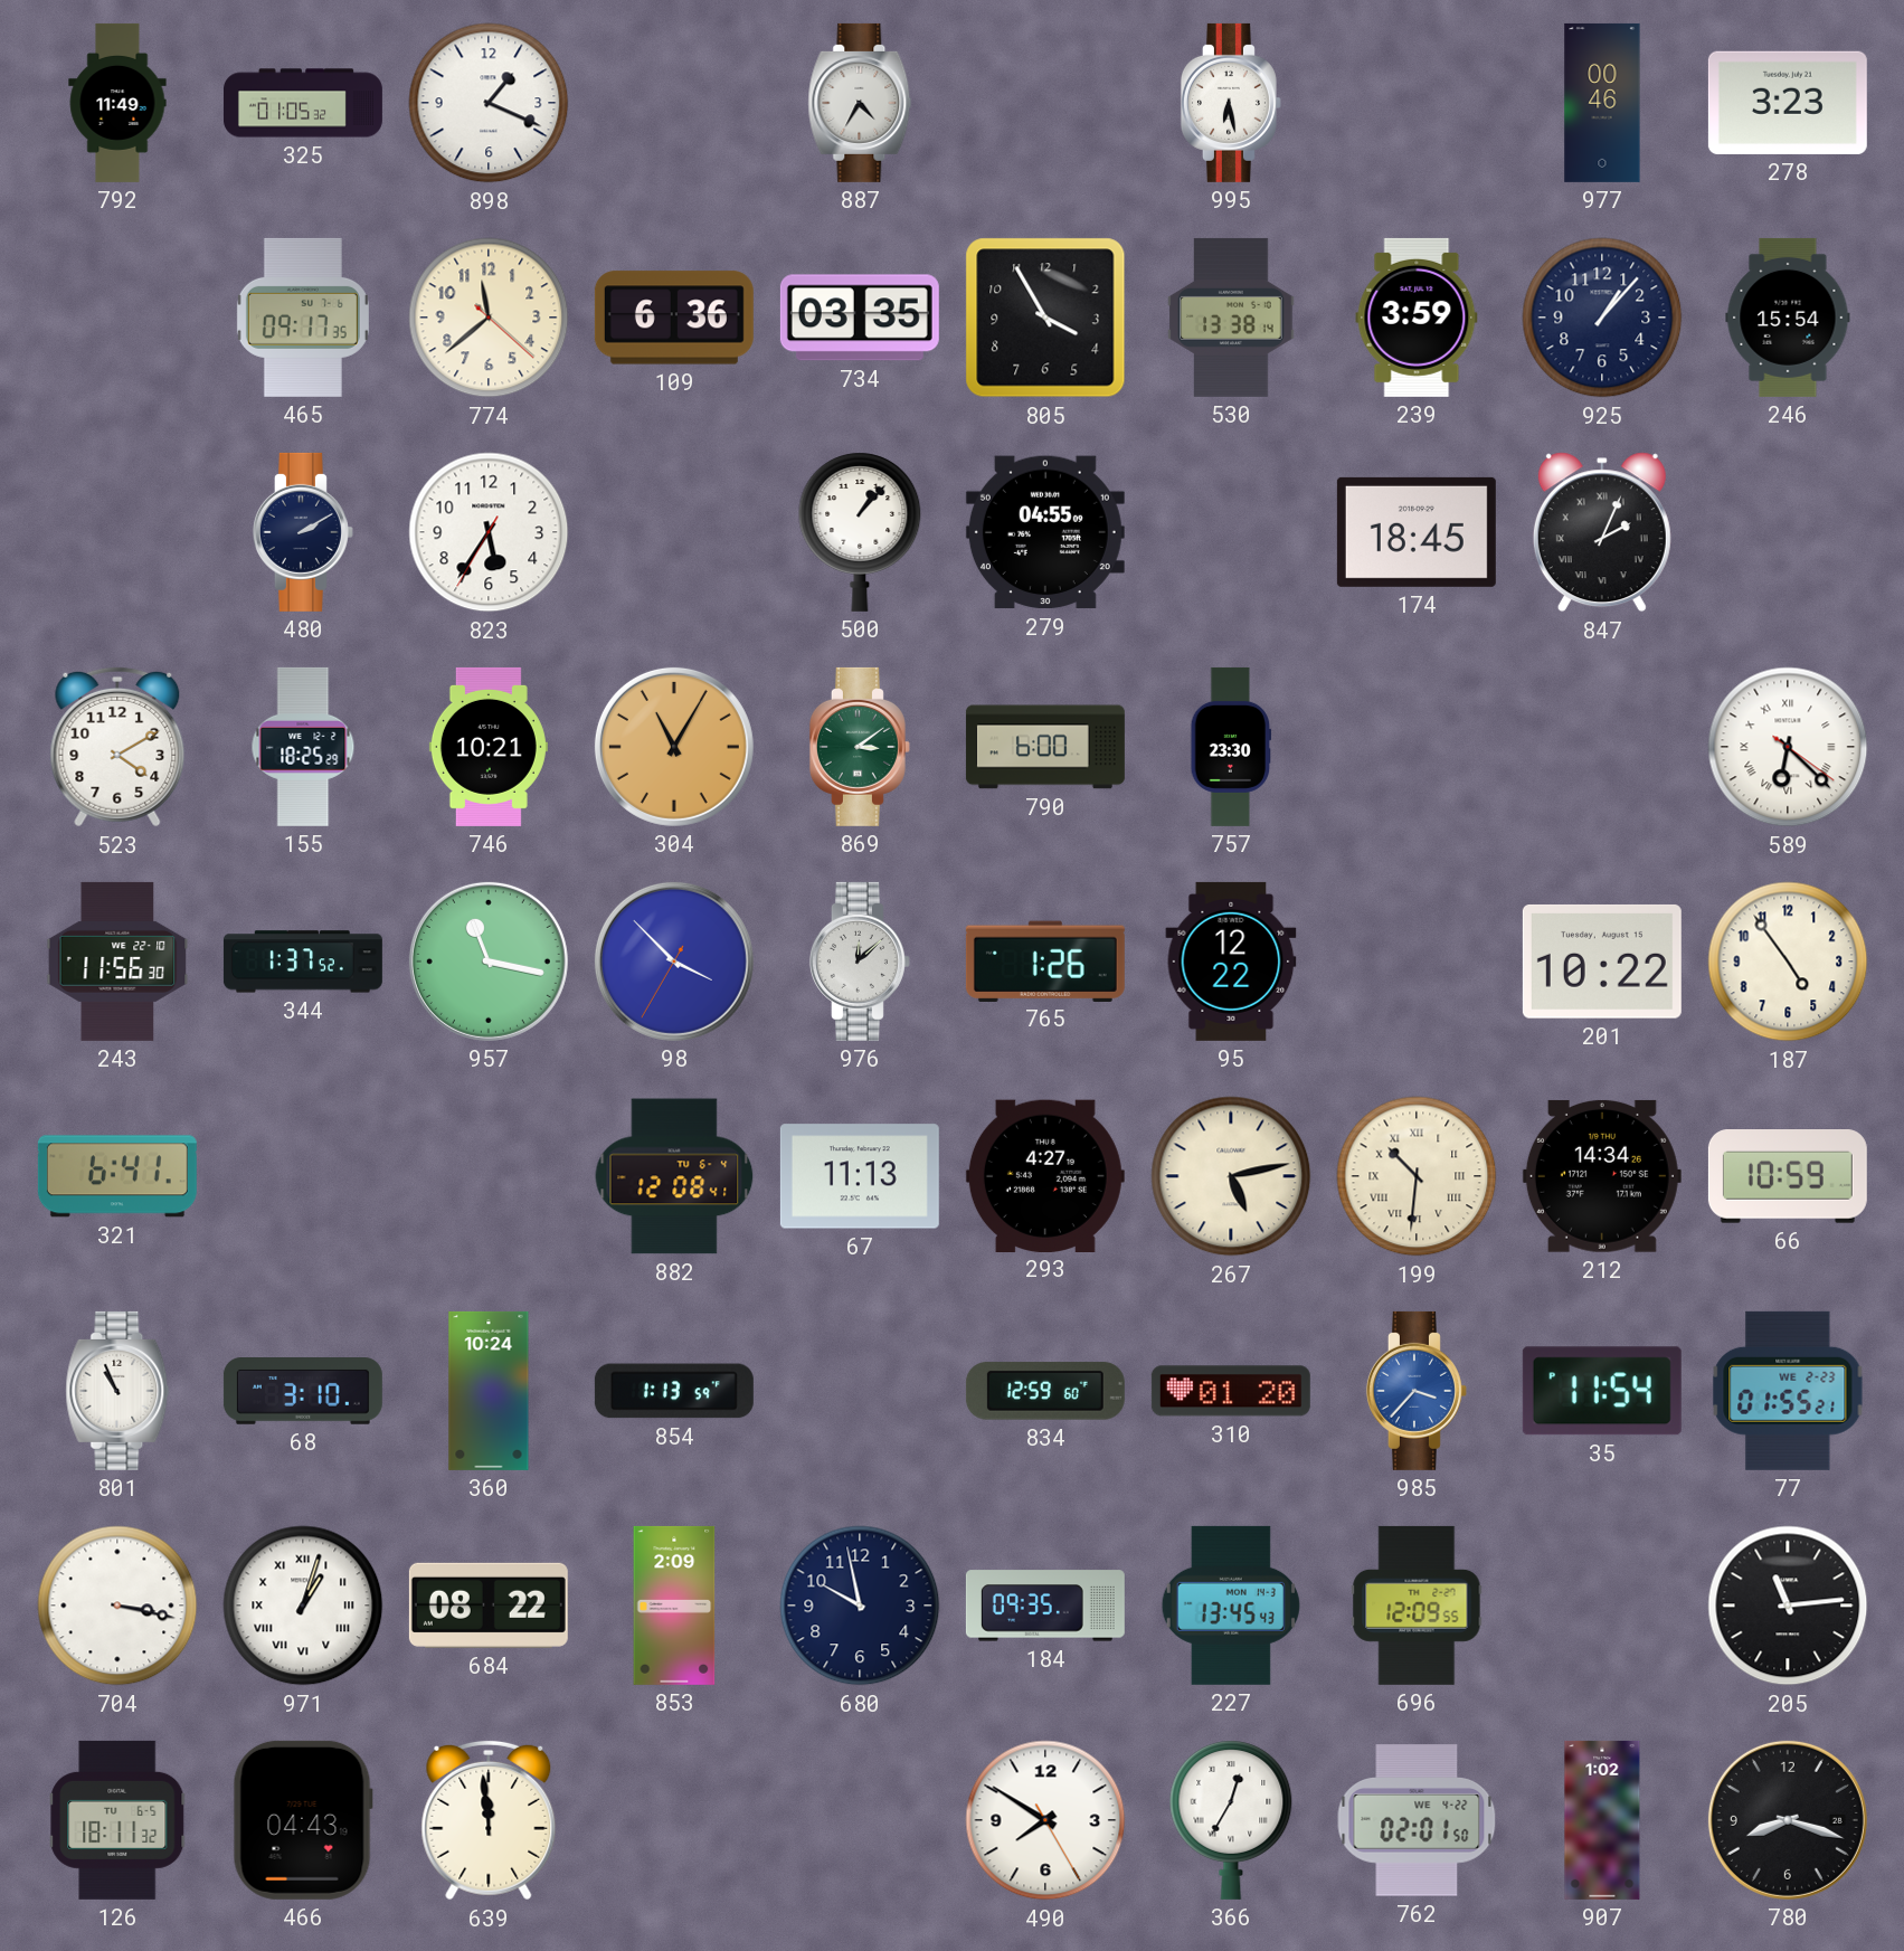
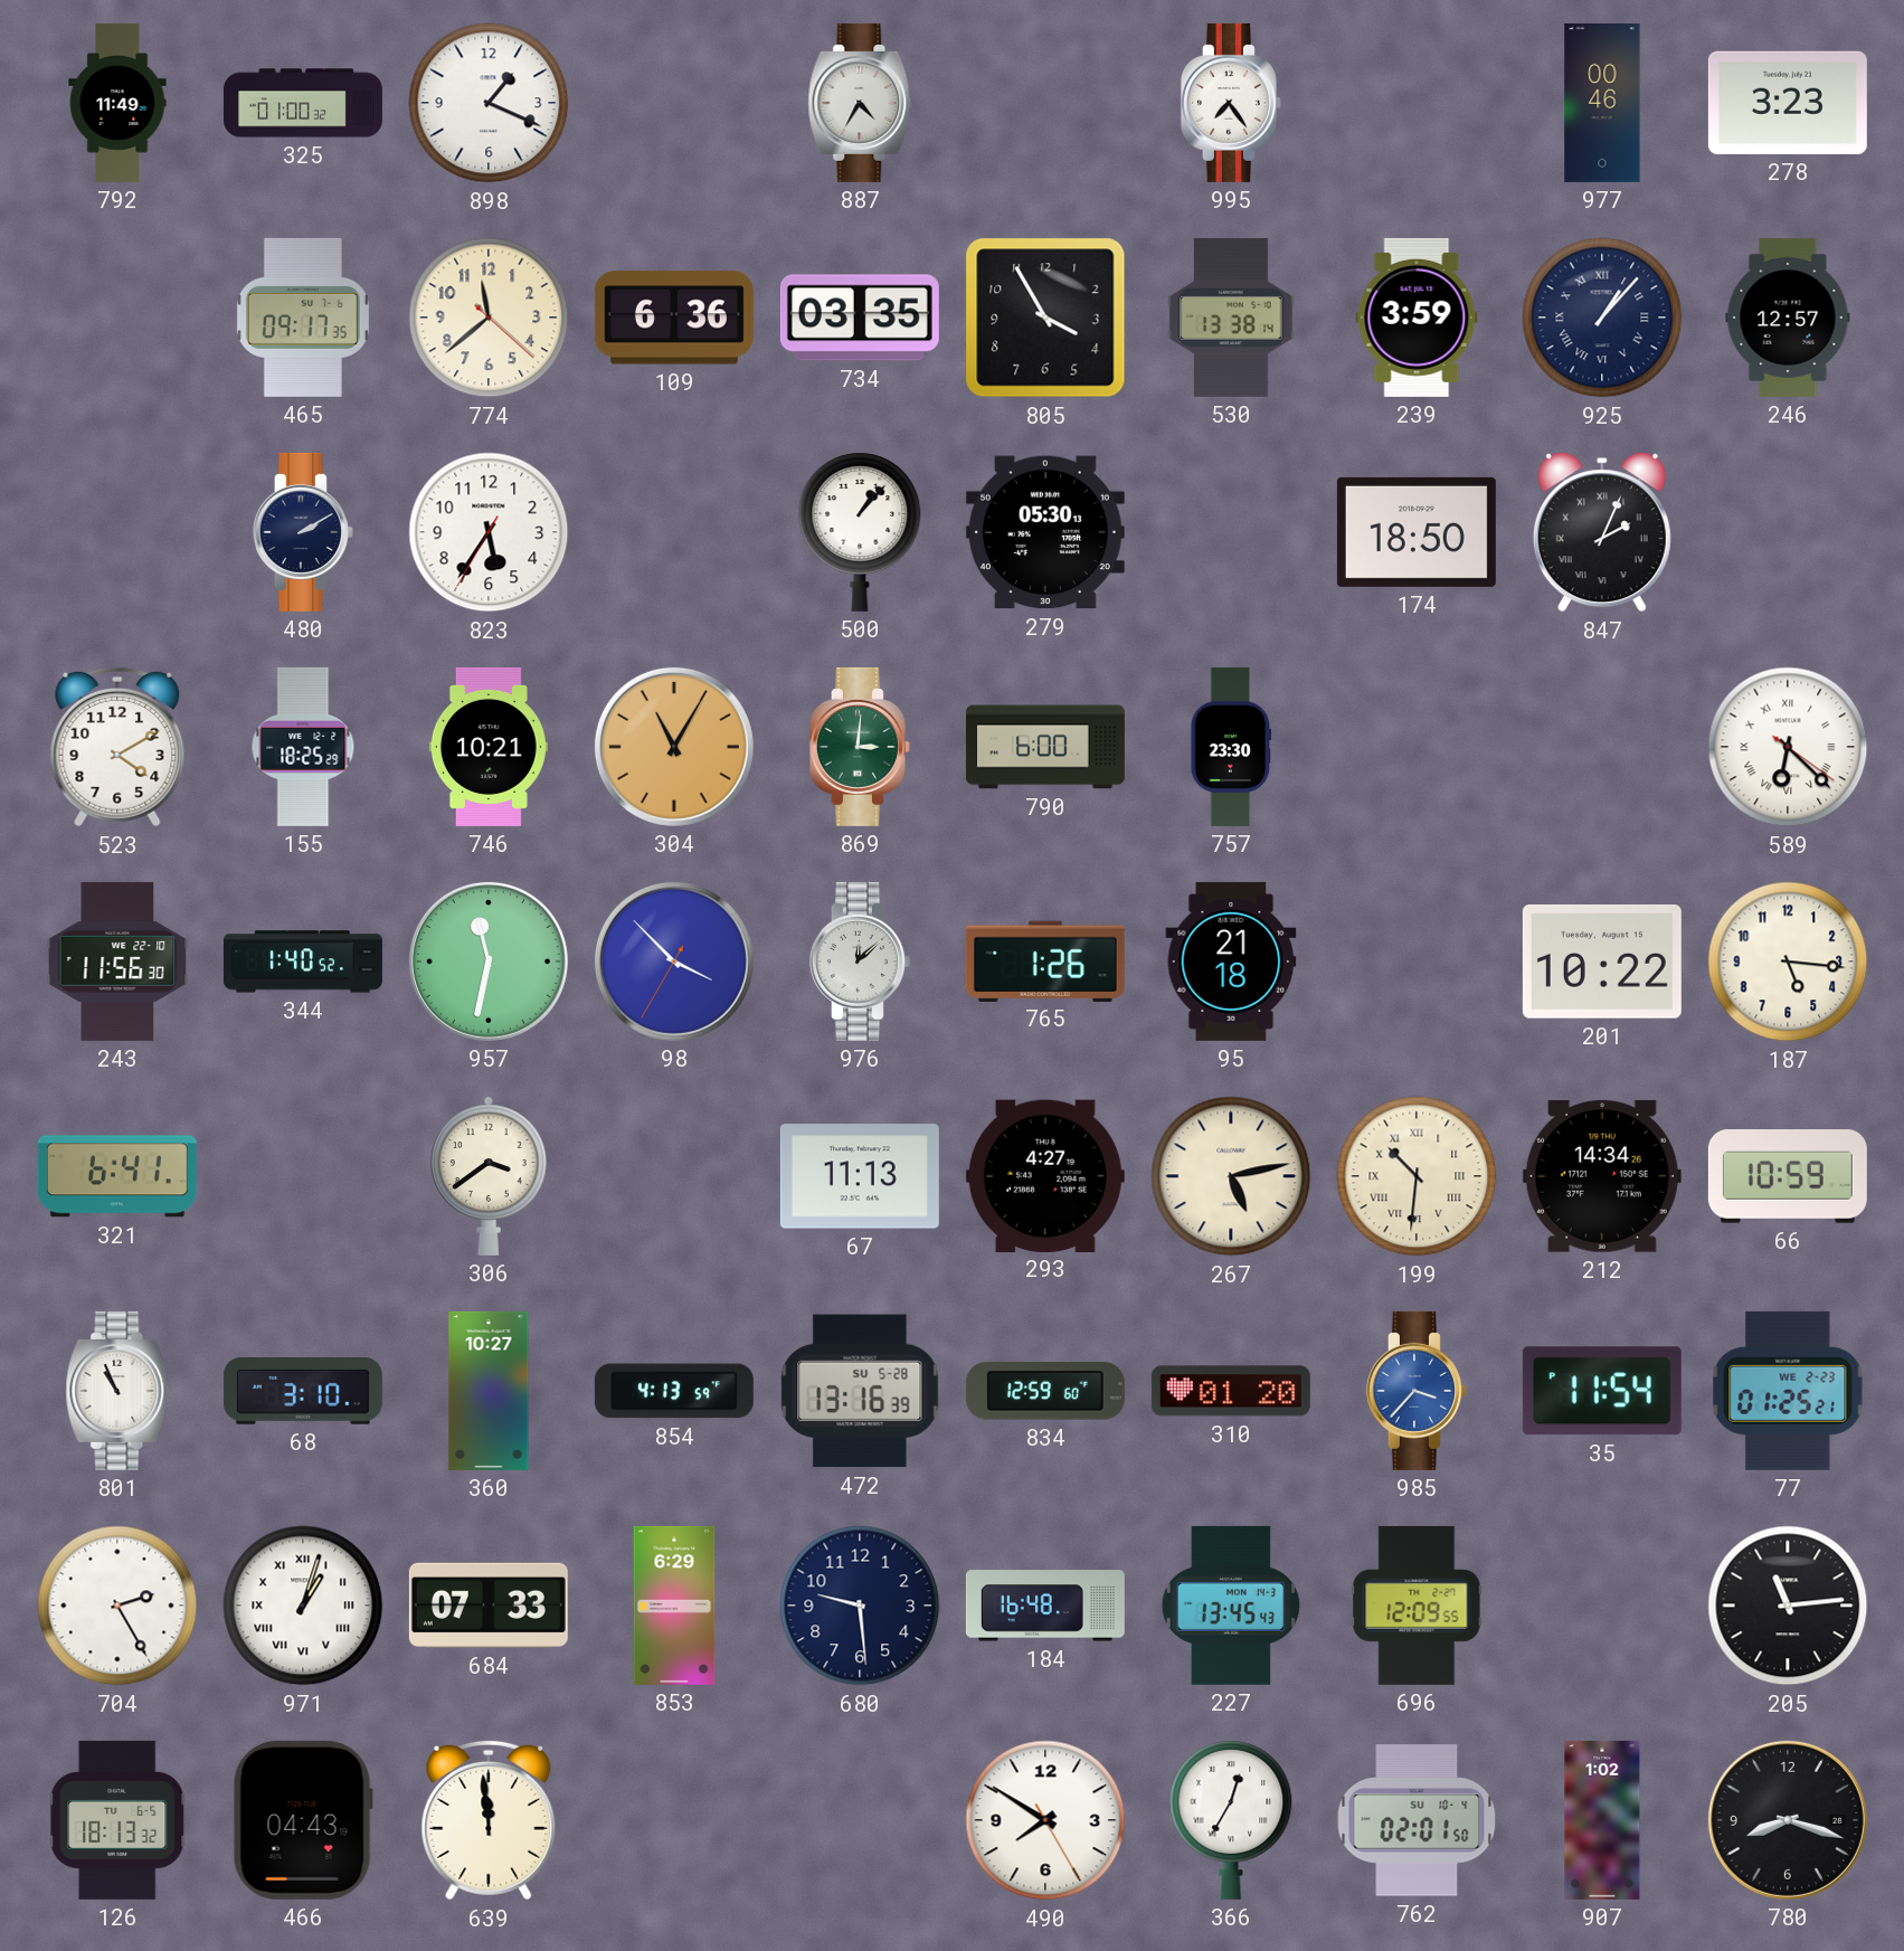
325: 01:05 -> 01:00
995: 6:28 -> 7:24
925 numerals: Arabic -> Roman
246: 15:54 -> 12:57
279: 04:55 -> 05:30
174: 18:45 -> 18:50
869: 3:09 -> 3:01
344: 1:37 -> 1:40
957: 11:17 -> 11:32
95: 12:22 -> 21:18
187: 4:54 -> 5:16
306: none -> 3:39
882: 12:08 -> none
360: 10:24 -> 10:27
854: 1:13 -> 4:13
472: none -> 13:16
77: 01:55 -> 01:25
704: 3:17 -> 2:25
684: 08:22 -> 07:33
853: 2:09 -> 6:29
680: 9:58 -> 9:29
184: 09:35 -> 16:48
126: 18:11 -> 18:13
762 date: WE 4-22 -> SU 10-4
